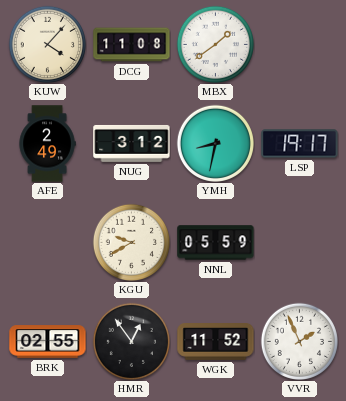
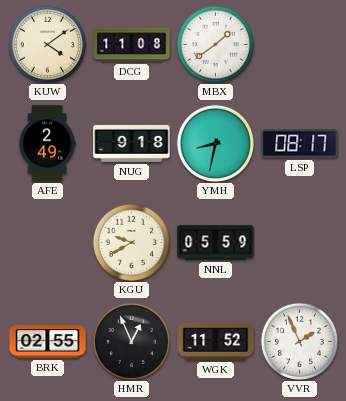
KUW: 4:07 -> 4:09
NUG: 3:12 -> 9:18
LSP: 19:17 -> 08:17
HMR: 12:54 -> 12:56
